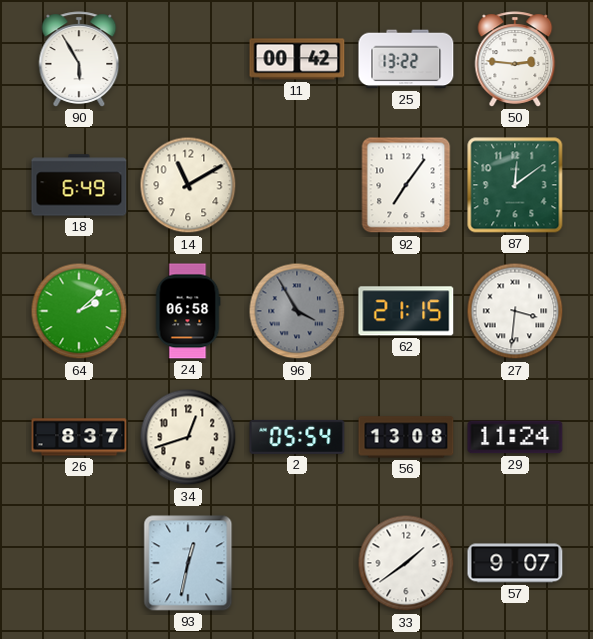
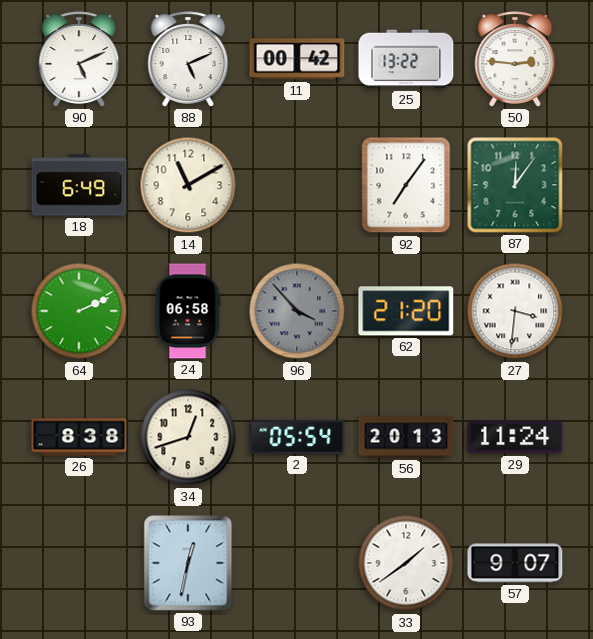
90: 5:55 -> 5:11
88: none -> 5:11
87: 12:09 -> 12:06
64: 2:08 -> 2:11
96: 3:55 -> 3:53
62: 21:15 -> 21:20
26: 8:37 -> 8:38
56: 13:08 -> 20:13
